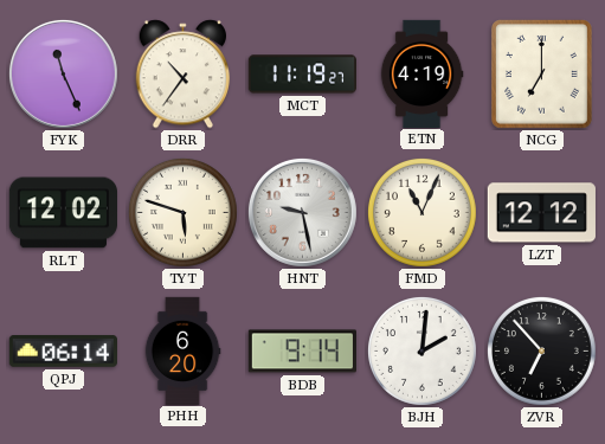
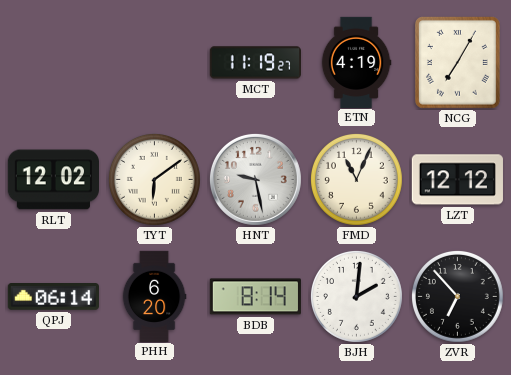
FYK: 11:26 -> none
DRR: 10:36 -> none
NCG: 7:00 -> 7:05
TYT: 5:48 -> 6:09
BDB: 9:14 -> 8:14
